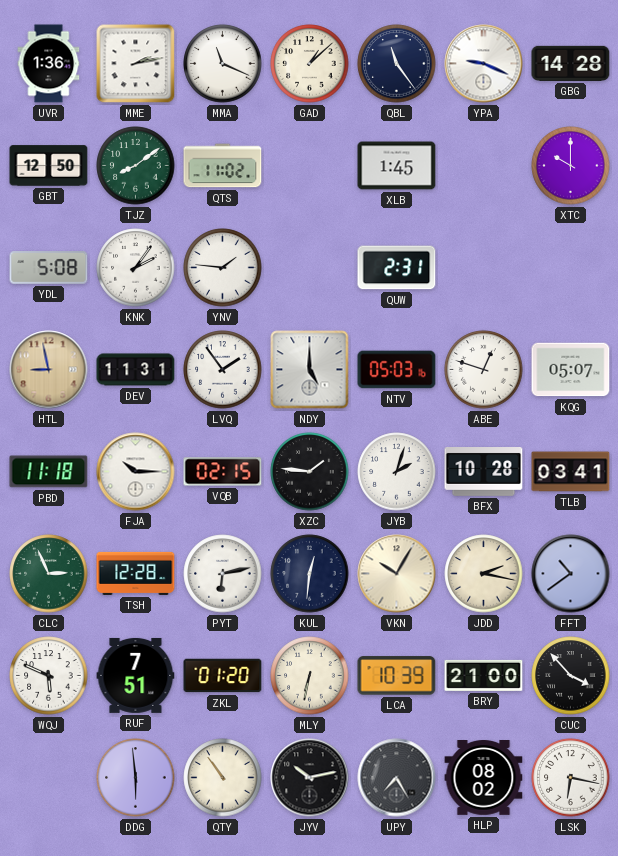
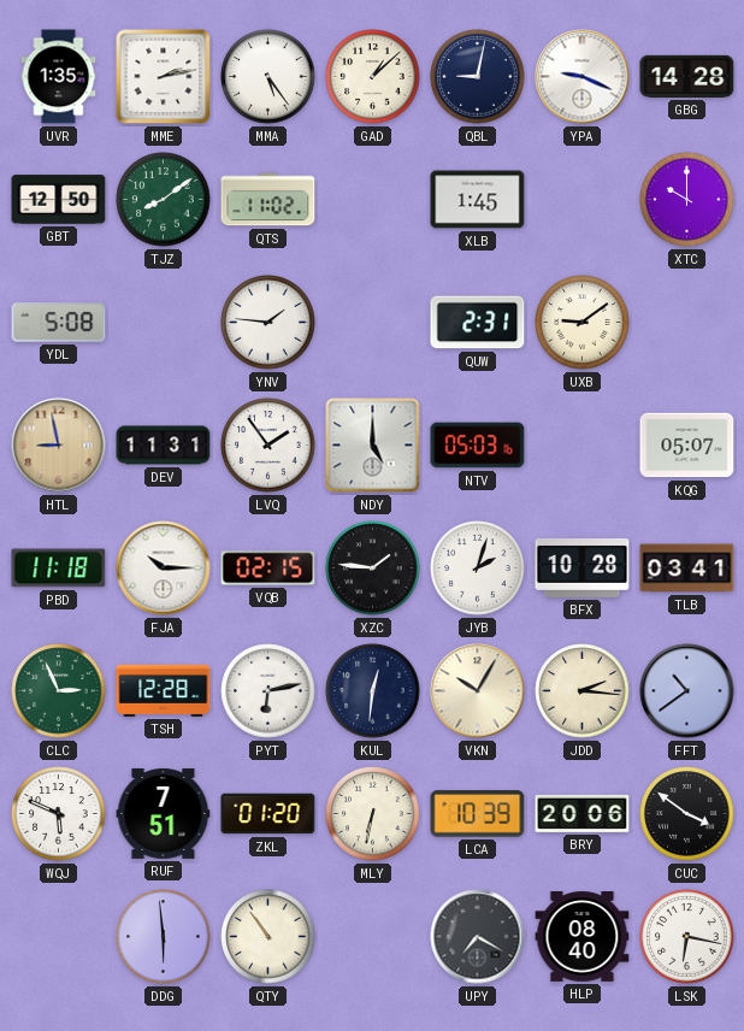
UVR: 1:36 -> 1:35
MMA: 11:19 -> 5:24
QBL: 11:24 -> 9:02
KNK: 2:06 -> none
UXB: none -> 9:09
ABE: 12:48 -> none
JDD: 2:17 -> 2:16
BRY: 21:00 -> 20:06
CUC: 3:53 -> 3:51
JYV: 10:13 -> none
UPY: 7:25 -> 7:20
HLP: 08:02 -> 08:40
